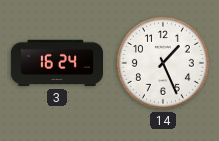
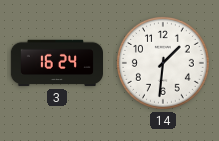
14: 1:26 -> 1:31
